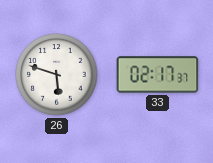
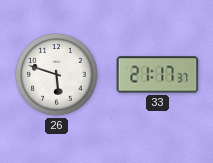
33: 02:17 -> 21:17
